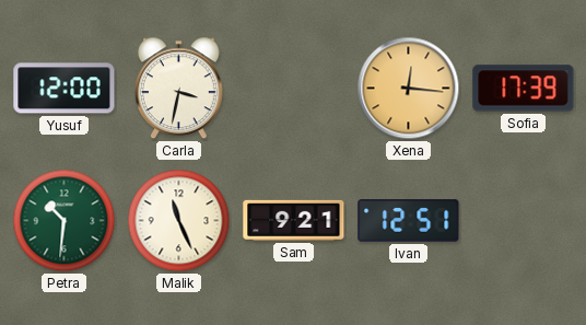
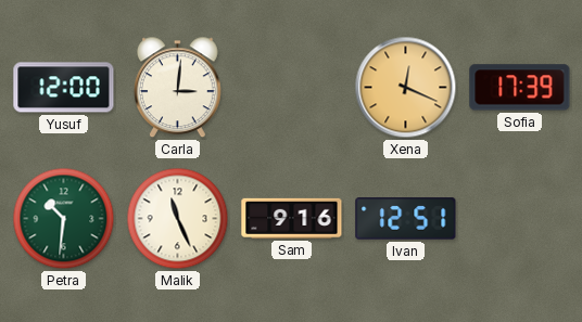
Carla: 3:32 -> 3:01
Xena: 12:16 -> 12:19
Sam: 9:21 -> 9:16
